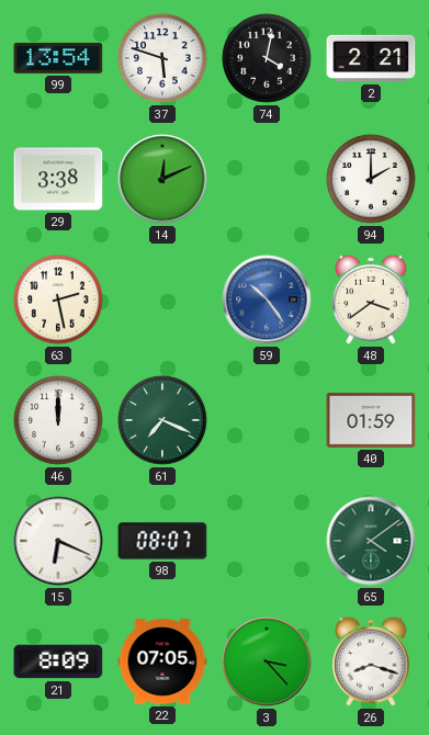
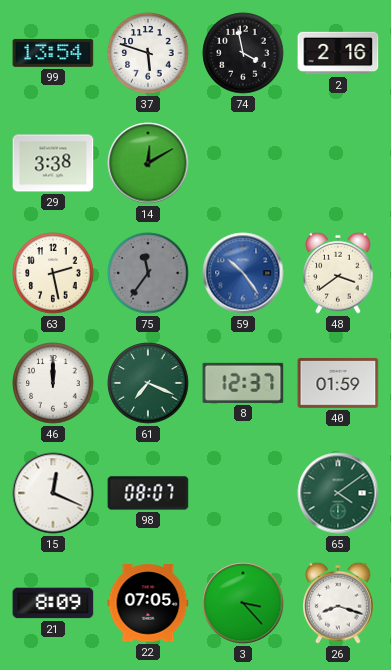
74: 4:02 -> 3:58
2: 2:21 -> 2:16
14: 12:11 -> 12:10
94: 2:00 -> none
75: none -> 11:36
8: none -> 12:37
15: 6:19 -> 12:19
